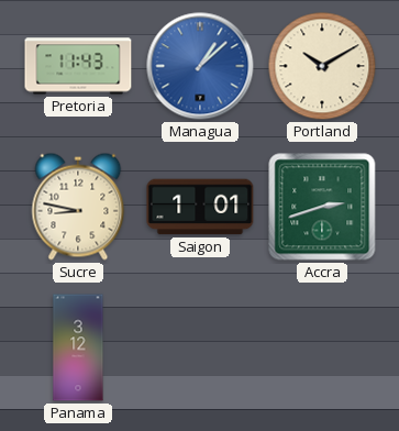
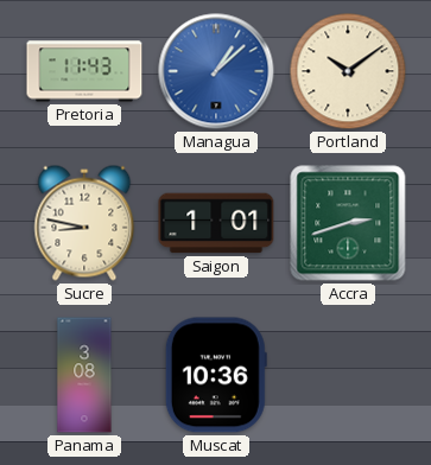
Portland: 10:10 -> 10:09
Panama: 3:12 -> 3:08
Muscat: none -> 10:36
